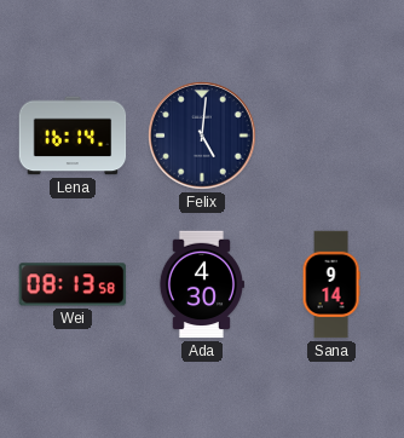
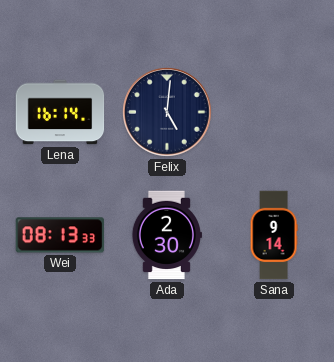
Wei: 08:13:58 -> 08:13:33
Ada: 4:30 -> 2:30
